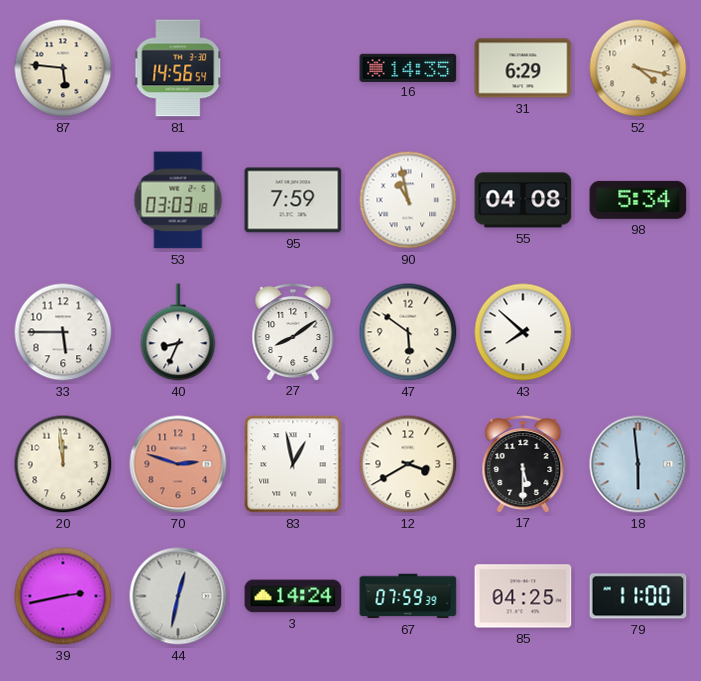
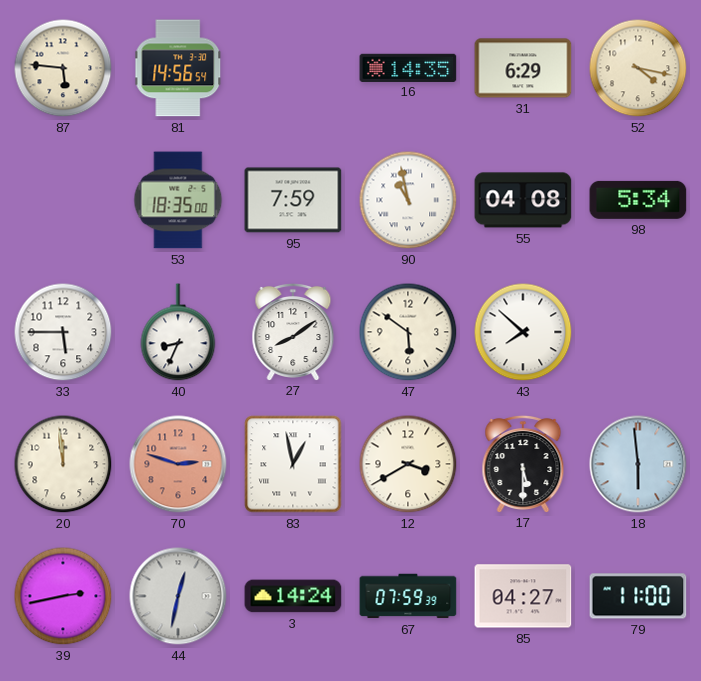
53: 03:03 -> 18:35
85: 04:25 -> 04:27
